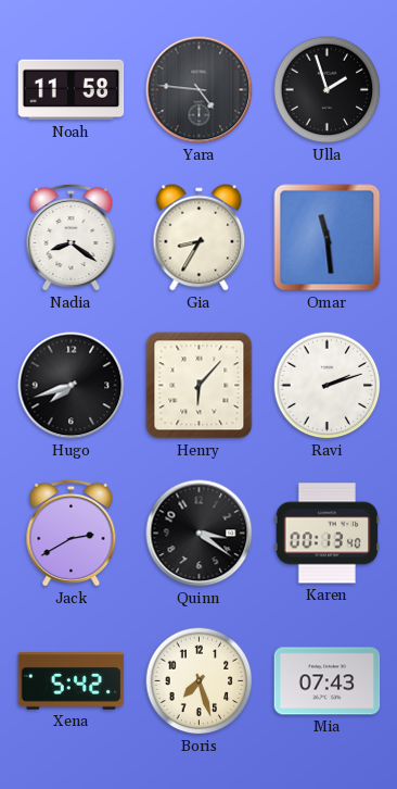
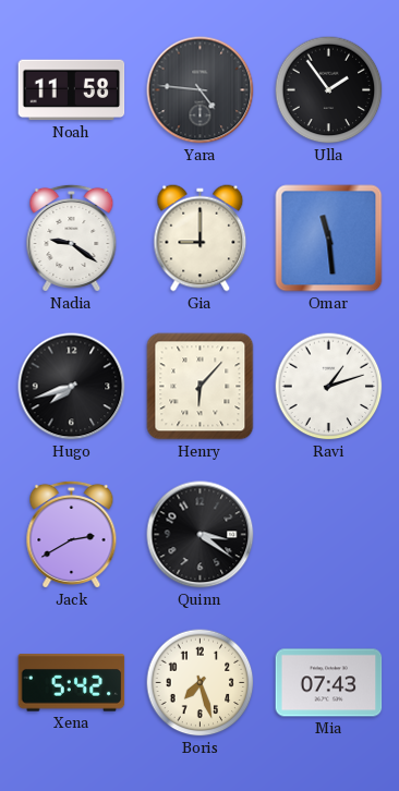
Ulla: 1:57 -> 1:54
Nadia: 8:21 -> 9:21
Gia: 8:35 -> 9:00
Ravi: 2:12 -> 1:12
Karen: 00:13 -> none
